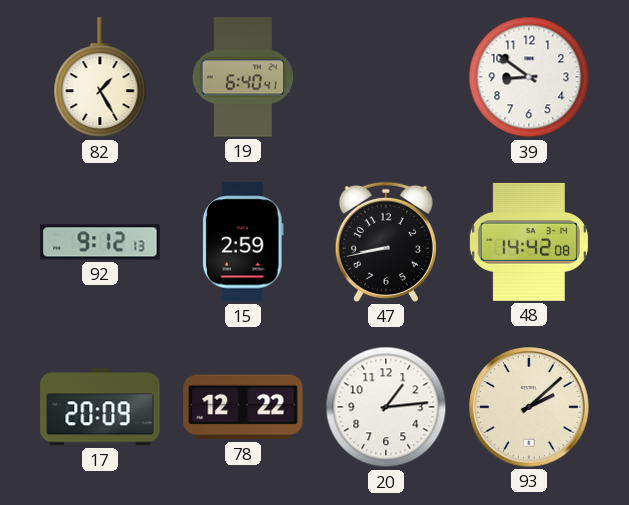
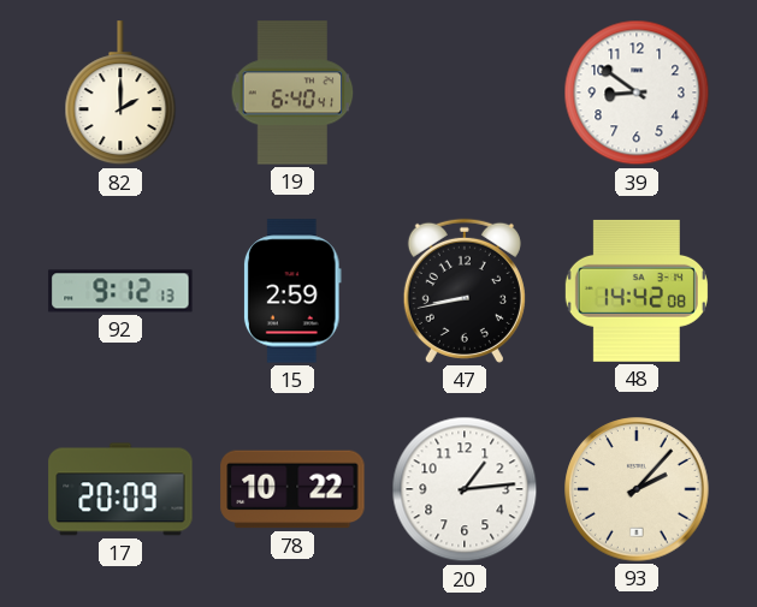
82: 1:25 -> 2:00
78: 12:22 -> 10:22
93: 2:08 -> 2:07
